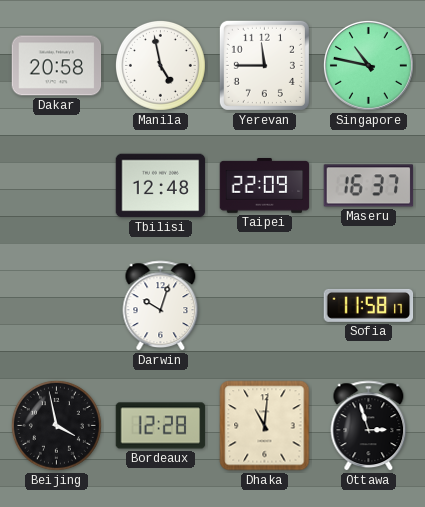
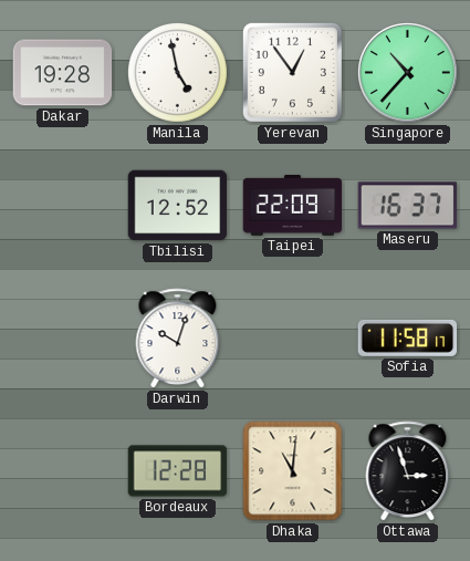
Dakar: 20:58 -> 19:28
Yerevan: 11:45 -> 12:54
Singapore: 10:47 -> 10:37
Tbilisi: 12:48 -> 12:52
Beijing: 3:58 -> none
